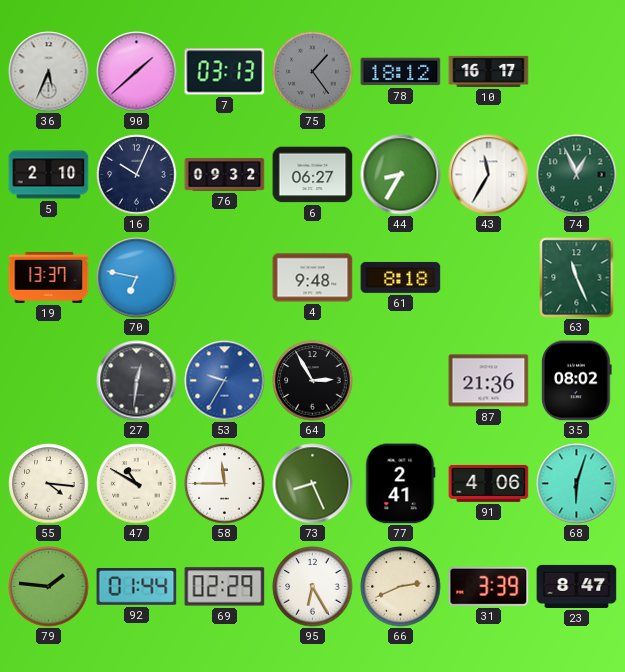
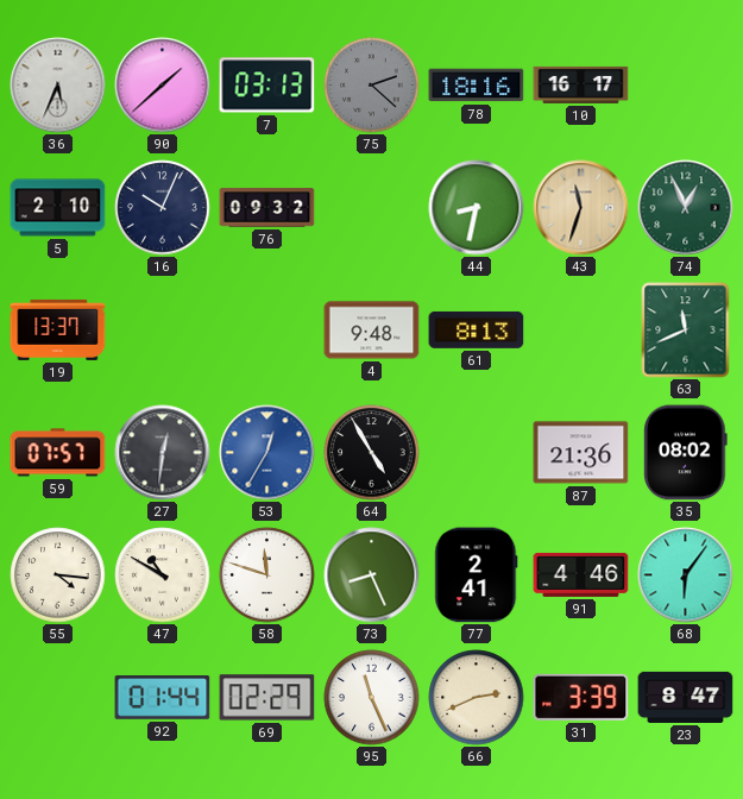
75: 1:24 -> 2:22
78: 18:12 -> 18:16
6: 06:27 -> none
44: 8:35 -> 8:32
43: 11:35 -> 11:33
43 dial: white -> champagne
70: 6:47 -> none
61: 8:18 -> 8:13
63: 11:26 -> 11:41
59: none -> 07:57
53: 9:35 -> 12:35
64: 2:55 -> 4:55
58: 11:45 -> 11:48
91: 4:06 -> 4:46
68: 6:03 -> 6:06
79: 1:46 -> none
95: 6:25 -> 11:26
